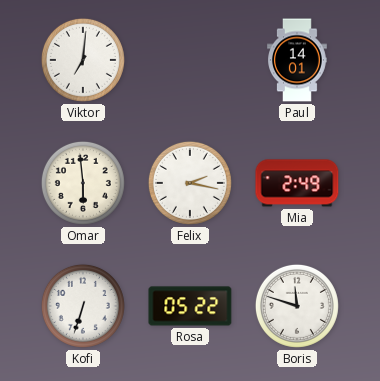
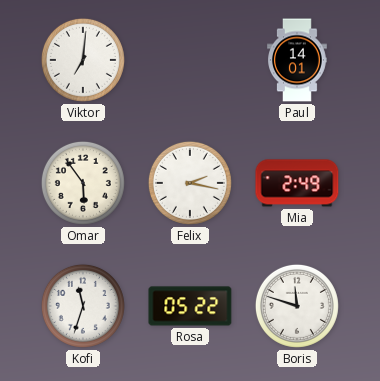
Omar: 5:59 -> 5:54
Kofi: 6:33 -> 11:33
